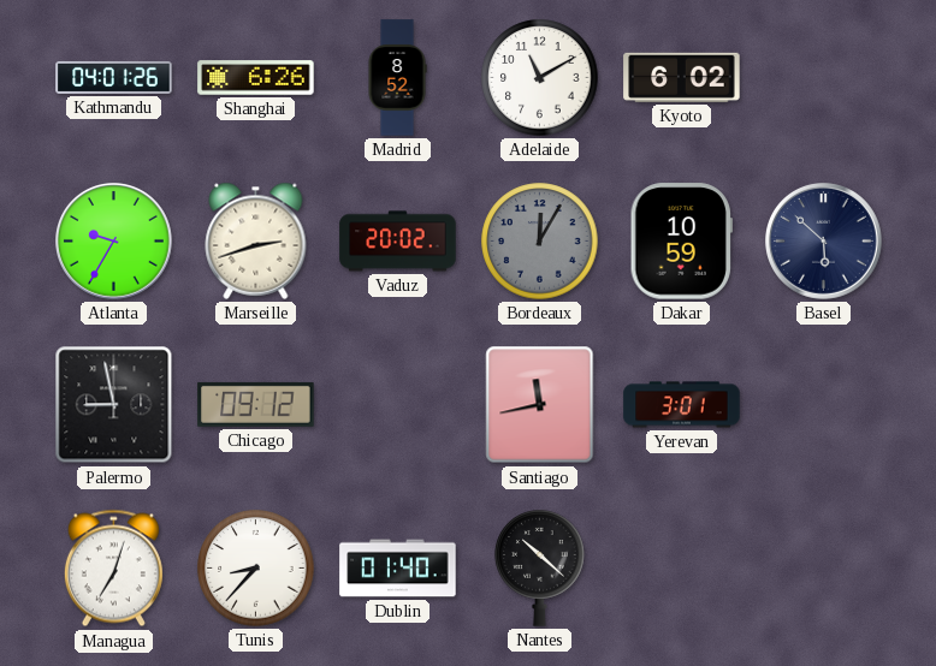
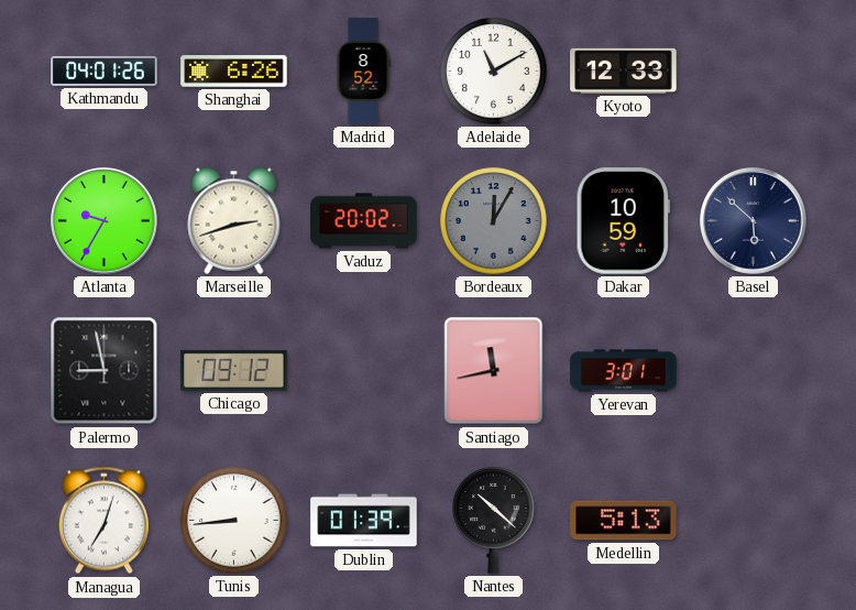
Kyoto: 6:02 -> 12:33
Tunis: 8:37 -> 8:44
Dublin: 01:40 -> 01:39
Medellin: none -> 5:13
